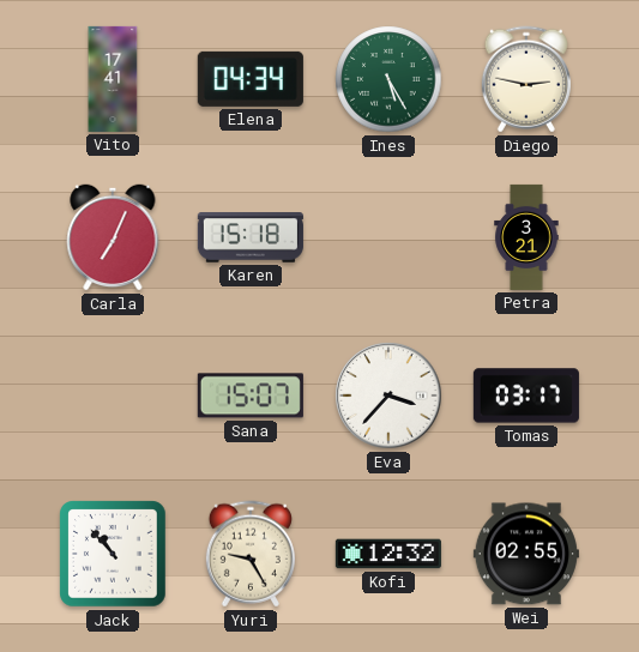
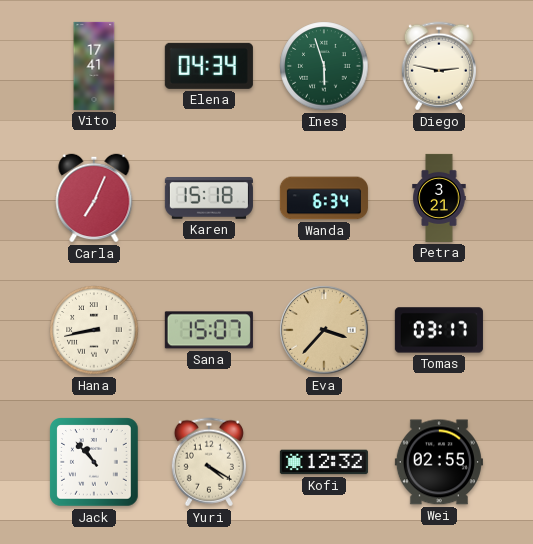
Ines: 5:25 -> 5:57
Wanda: none -> 6:34
Hana: none -> 8:43
Eva dial: white -> champagne
Yuri: 9:25 -> 4:20
